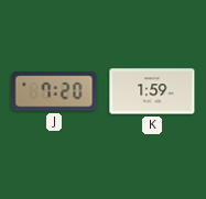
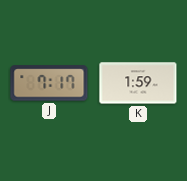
J: 7:20 -> 7:17
